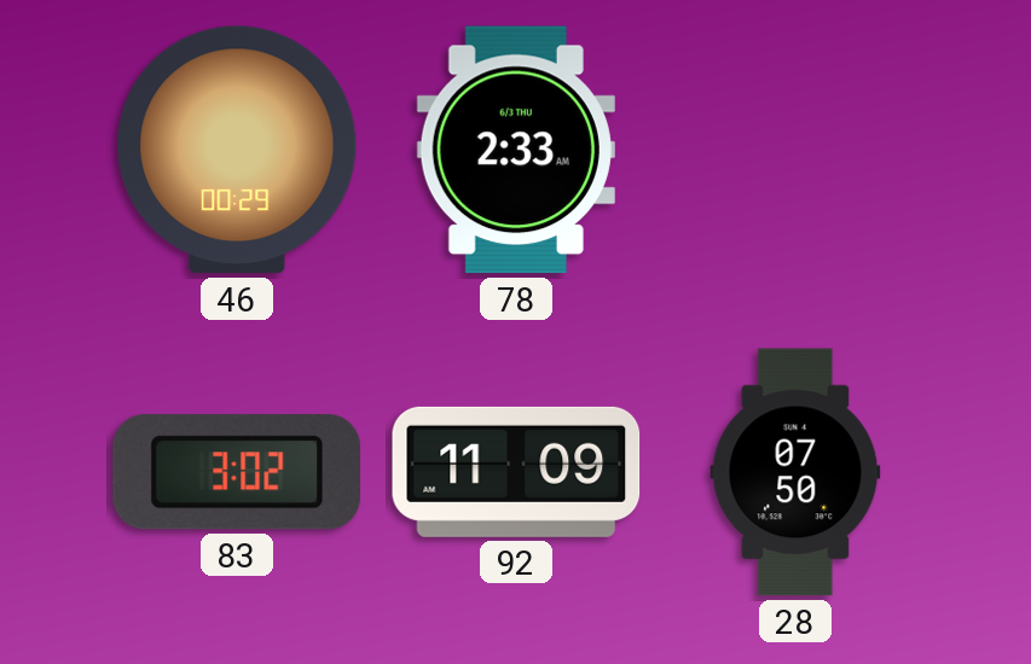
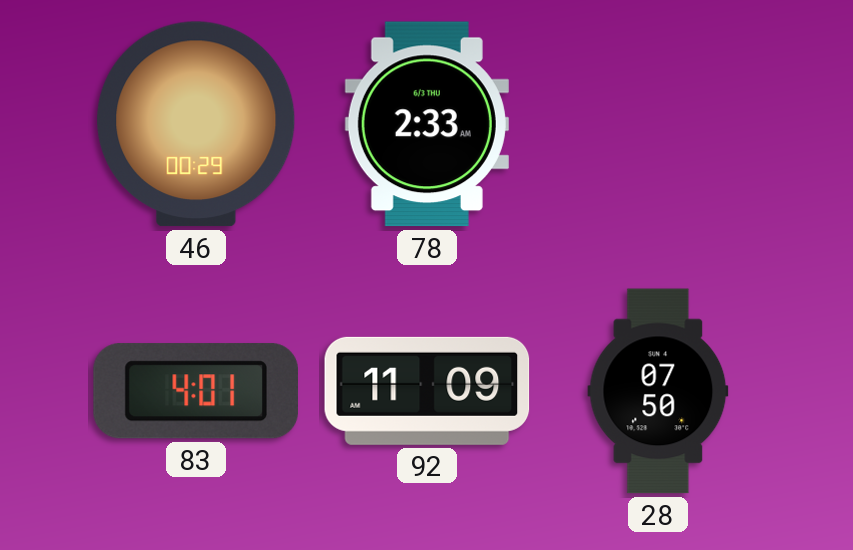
83: 3:02 -> 4:01
